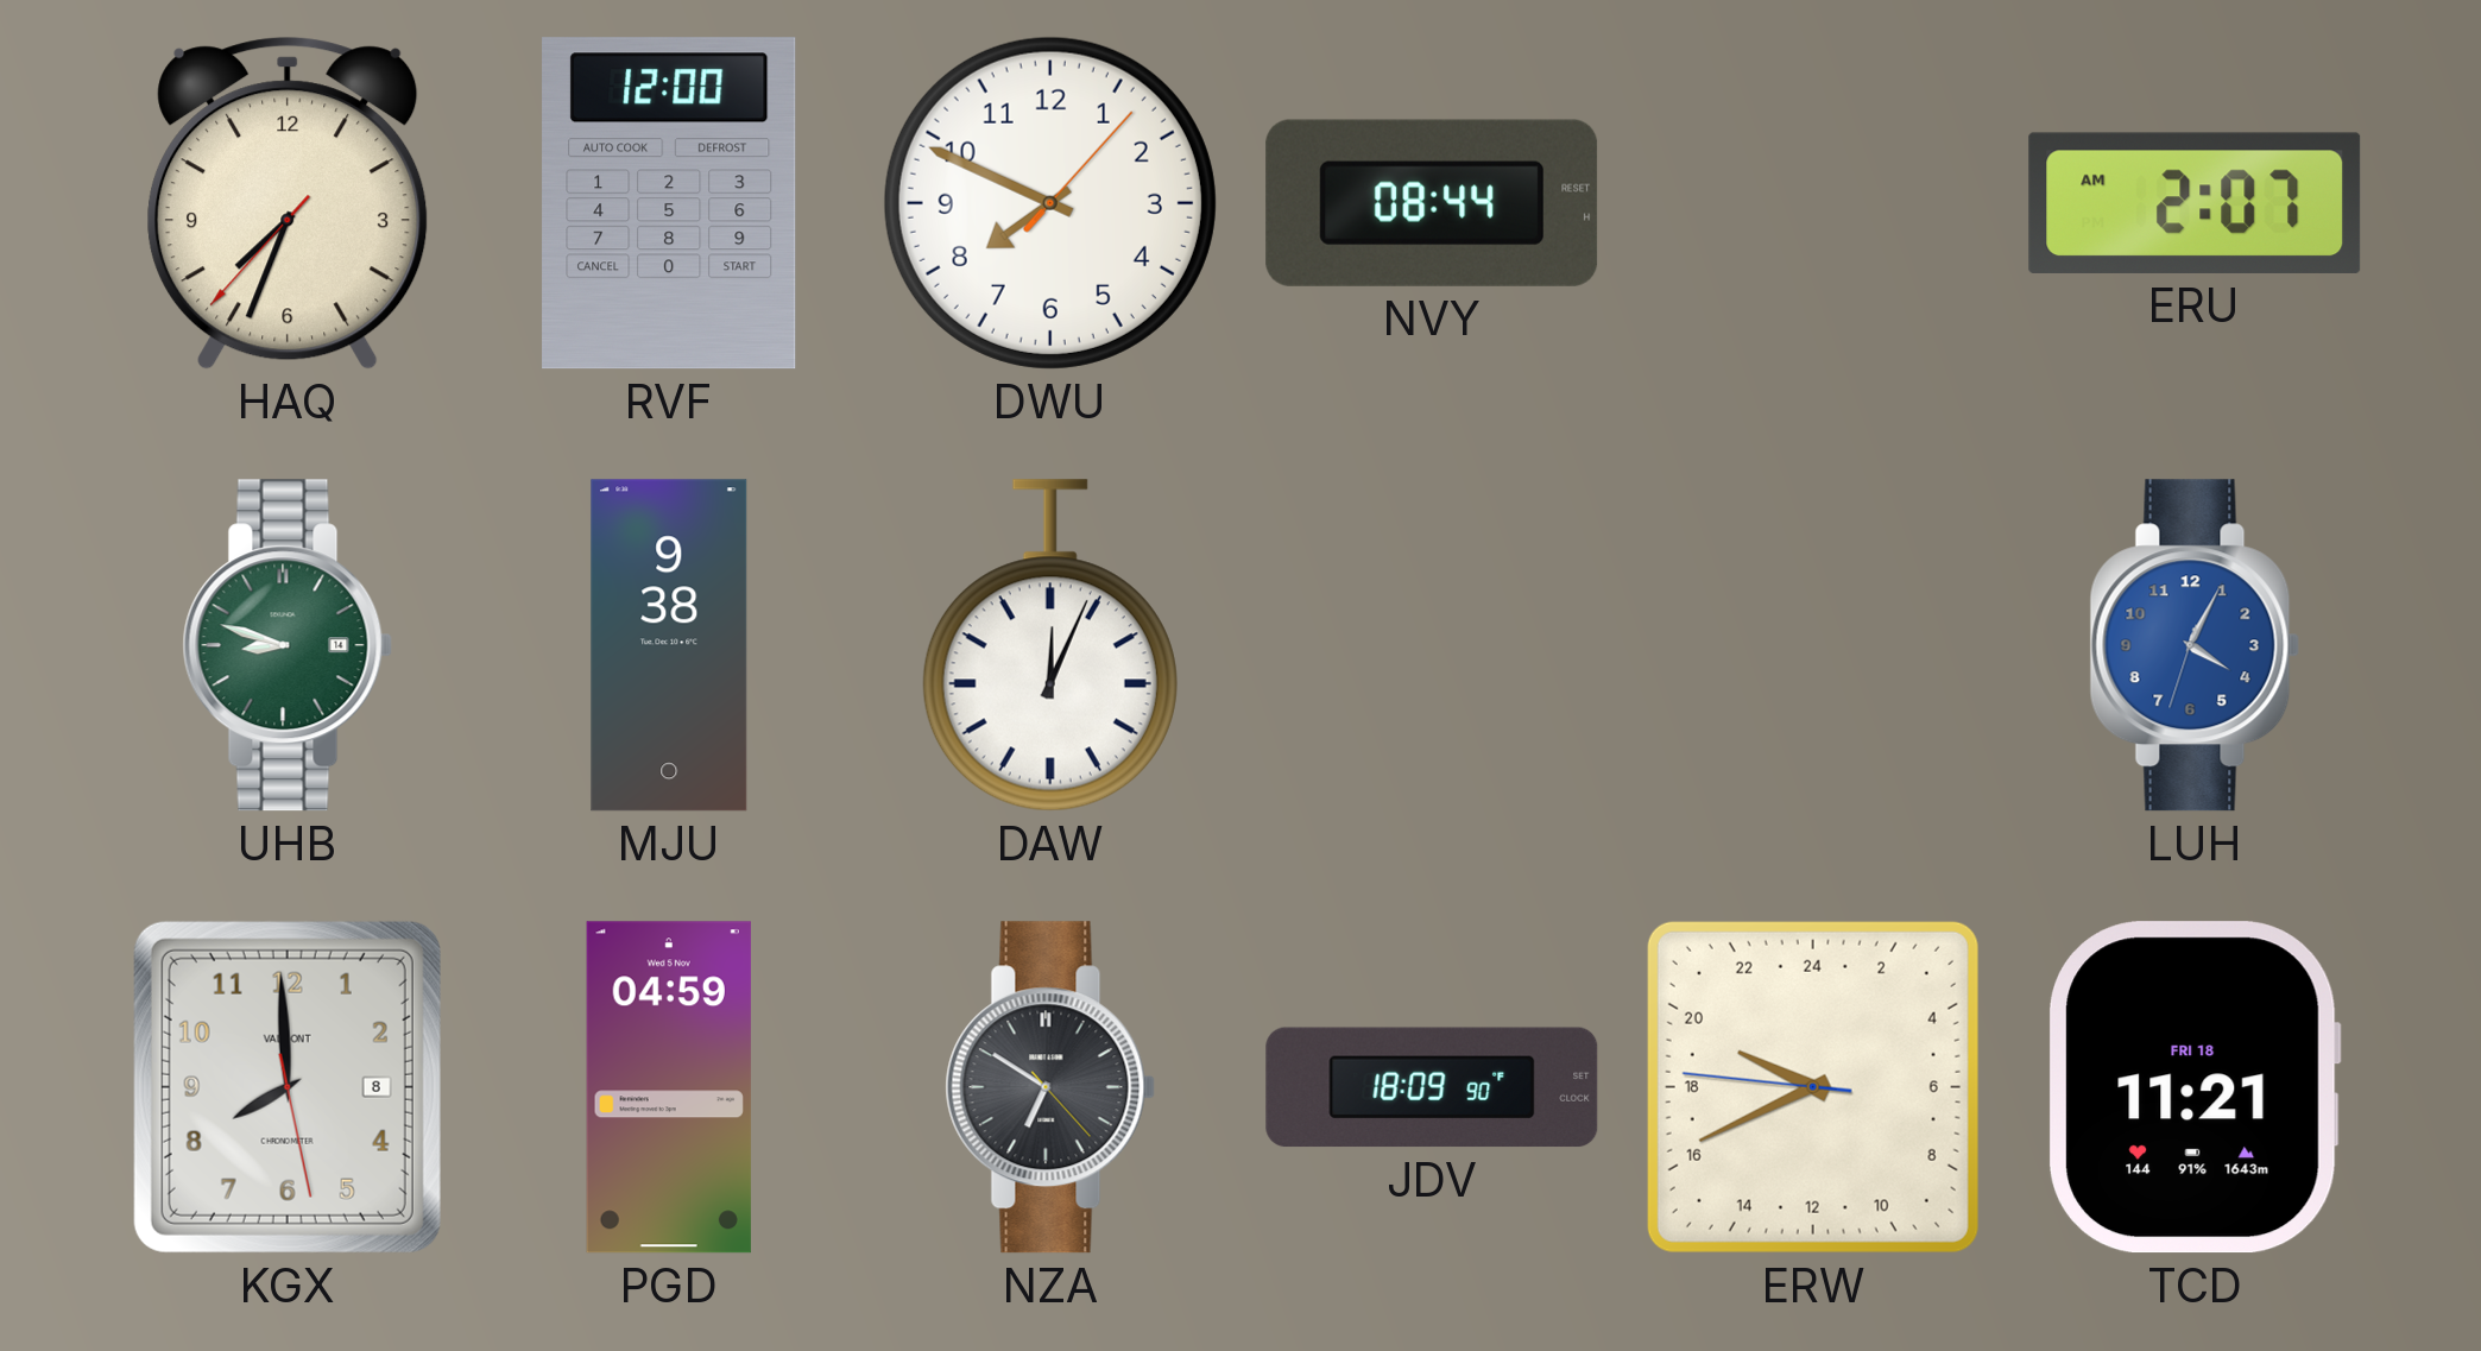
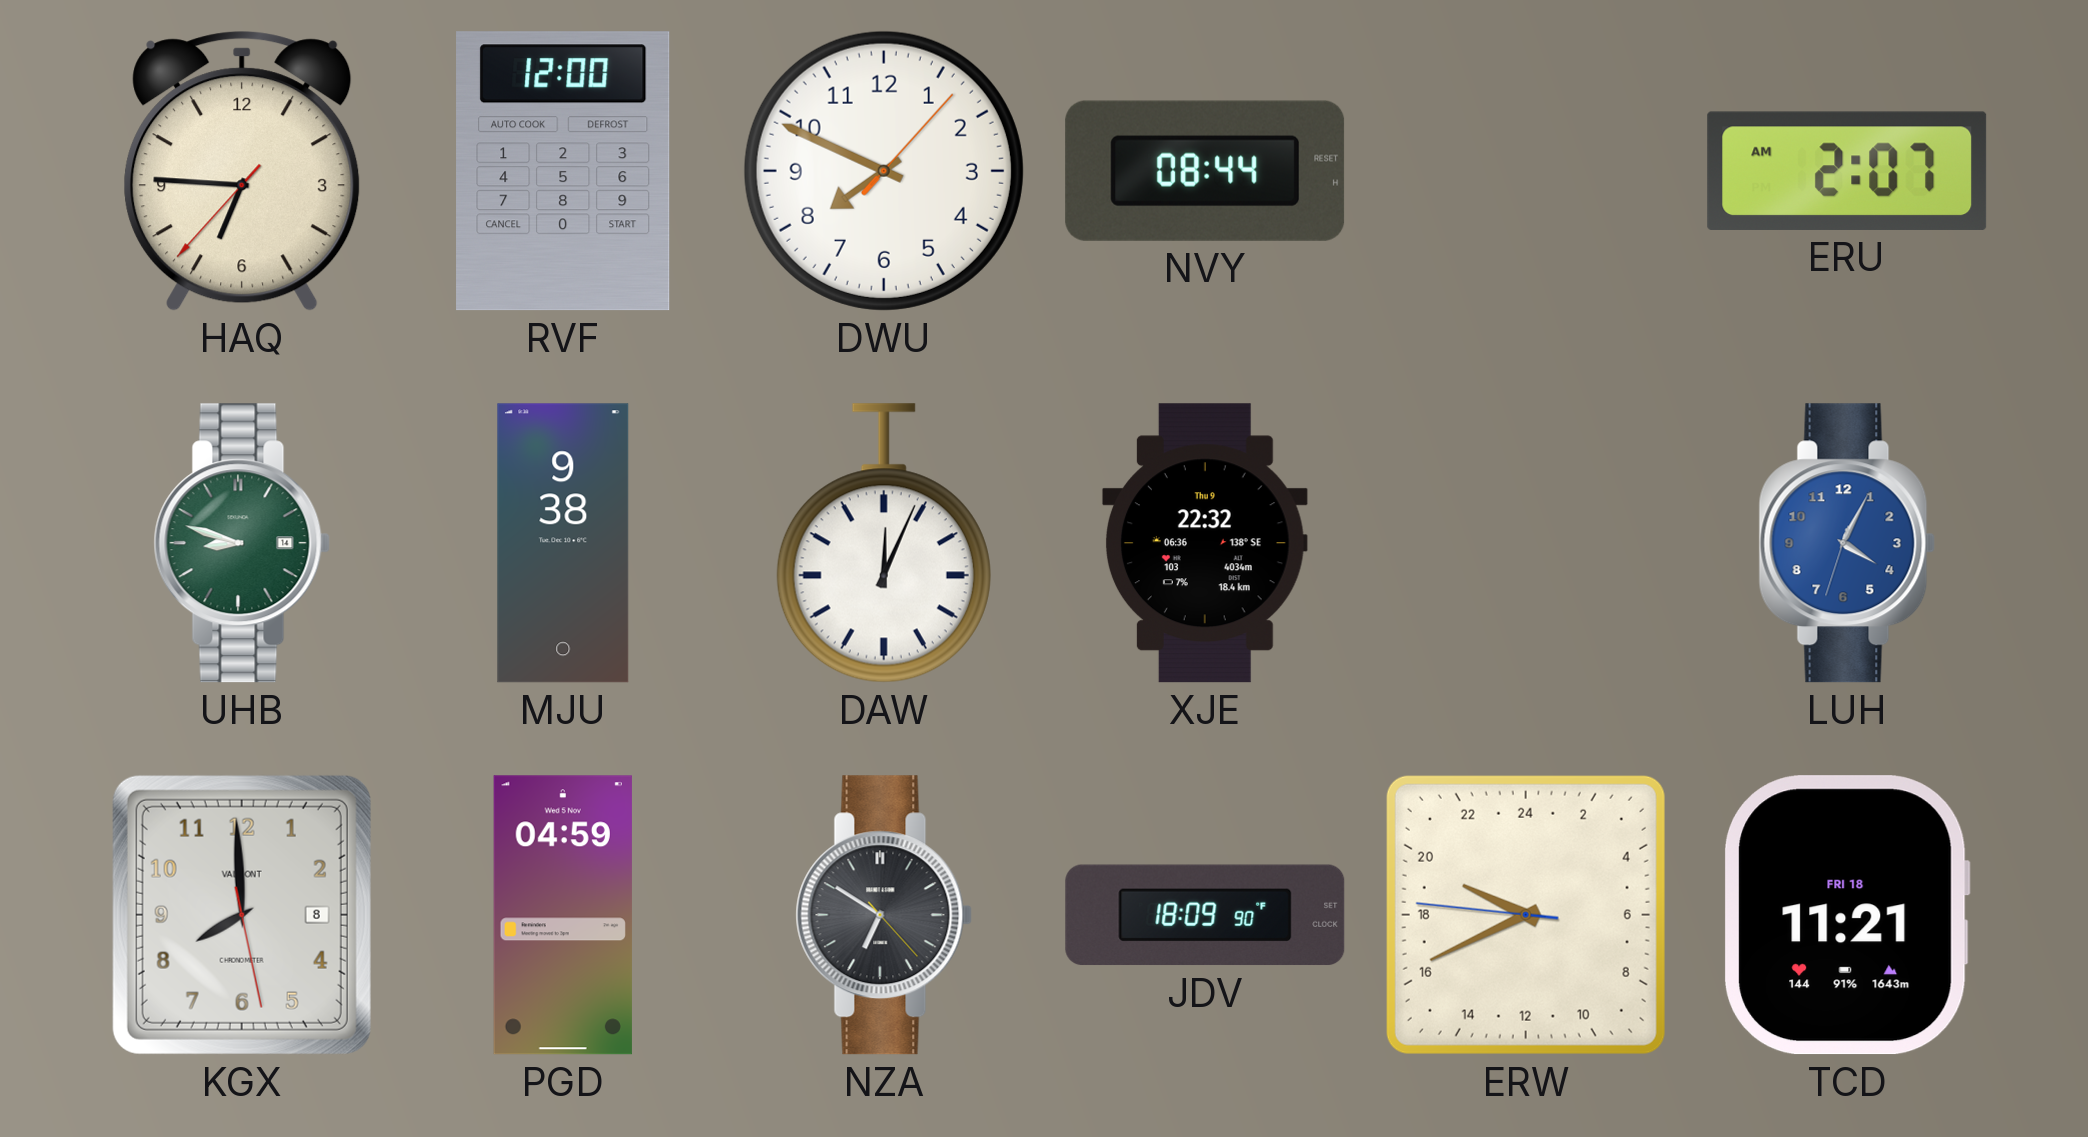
HAQ: 7:33 -> 6:45
XJE: none -> 22:32
